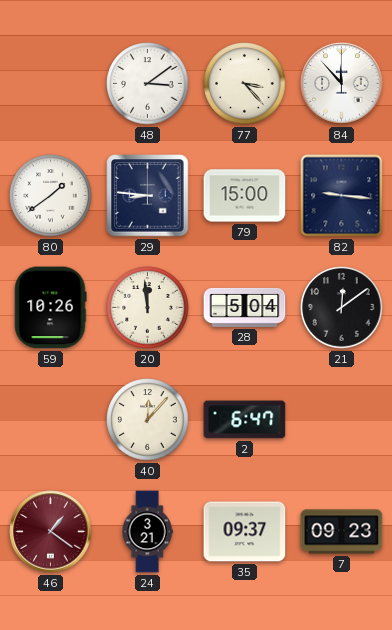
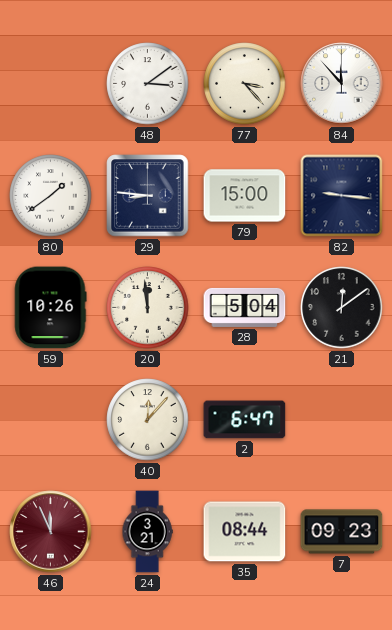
46: 1:21 -> 11:56
35: 09:37 -> 08:44
